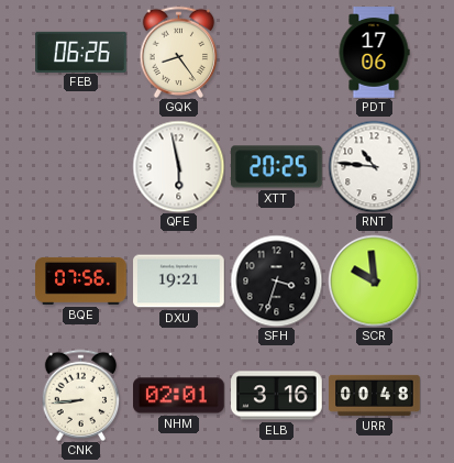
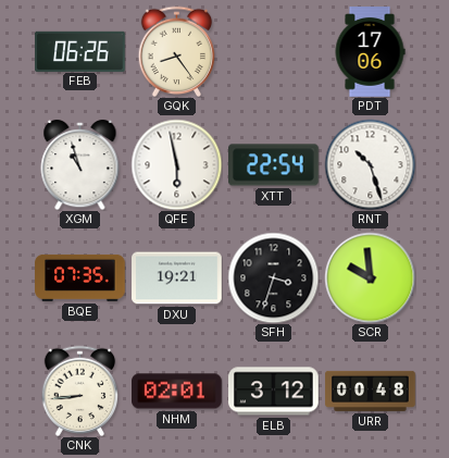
XGM: none -> 10:57
XTT: 20:25 -> 22:54
RNT: 10:46 -> 10:27
BQE: 07:56 -> 07:35
ELB: 3:16 -> 3:12
